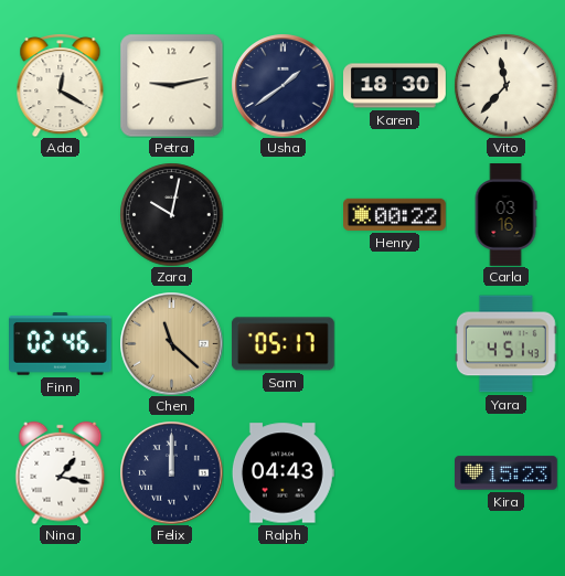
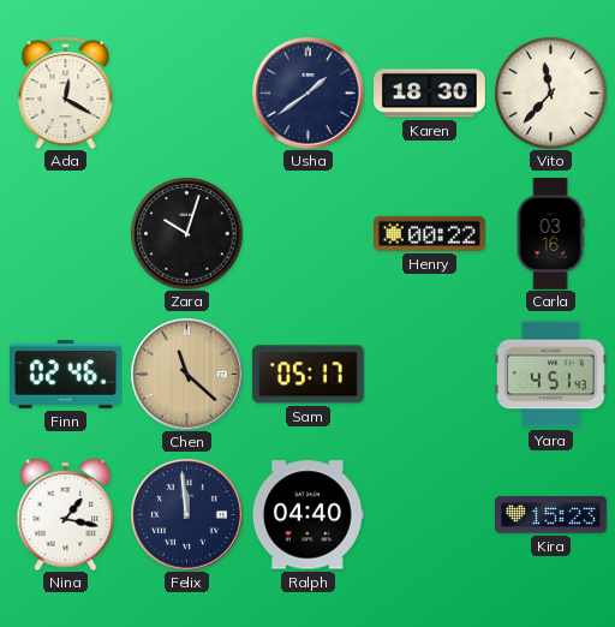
Petra: 9:13 -> none
Zara: 10:02 -> 10:03
Felix: 12:00 -> 11:59
Ralph: 04:43 -> 04:40
